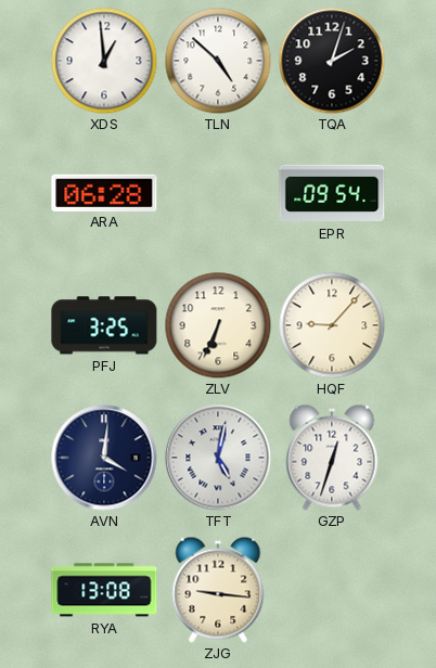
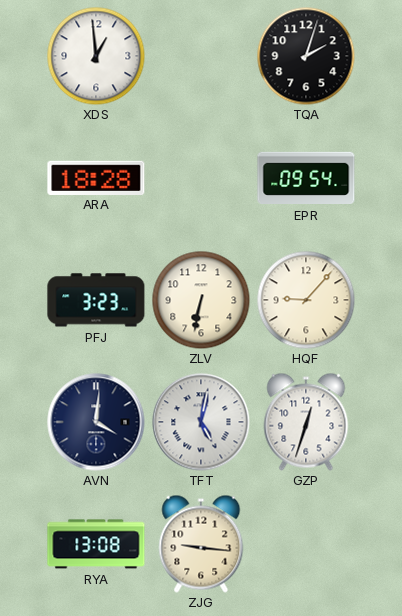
TLN: 4:52 -> none
ARA: 06:28 -> 18:28
PFJ: 3:25 -> 3:23
ZLV: 6:34 -> 6:32
